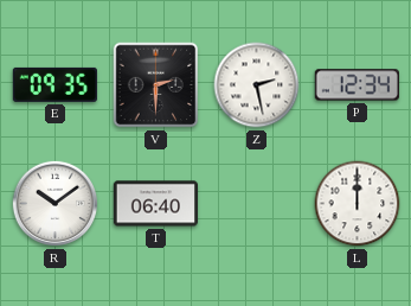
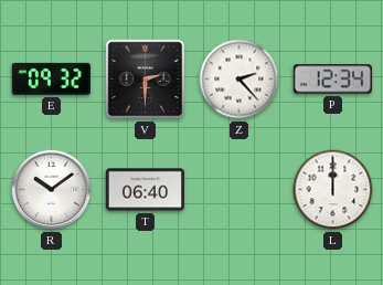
E: 09:35 -> 09:32
Z: 2:28 -> 2:23
